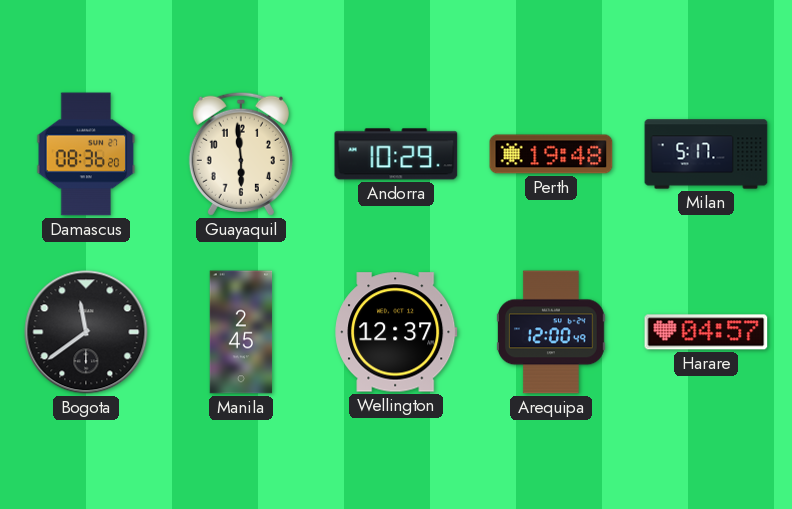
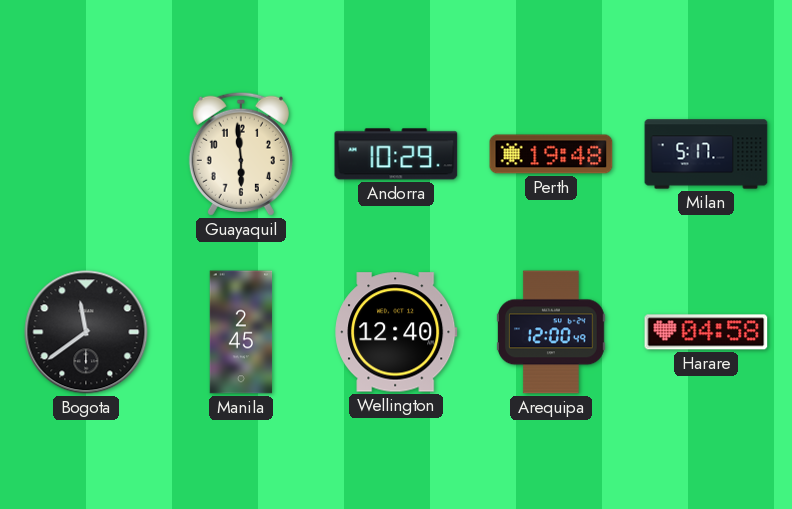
Damascus: 08:36 -> none
Wellington: 12:37 -> 12:40
Harare: 04:57 -> 04:58
